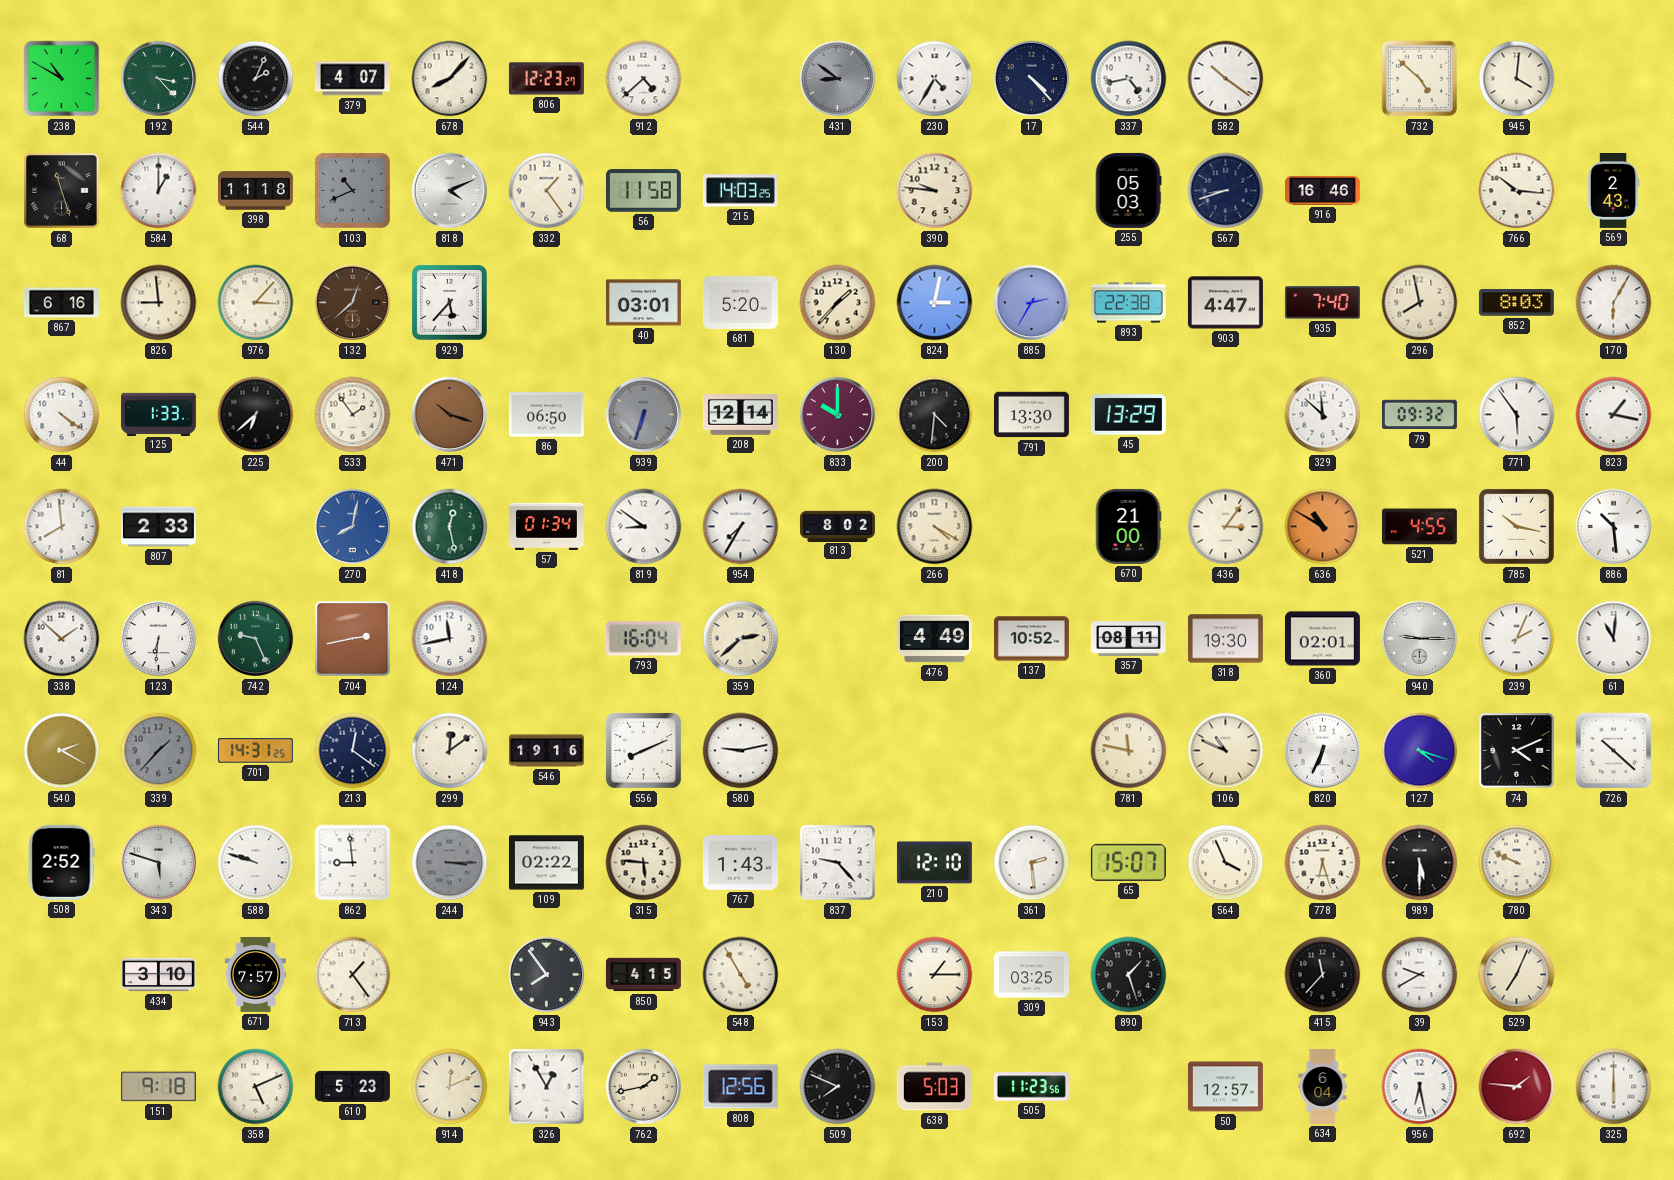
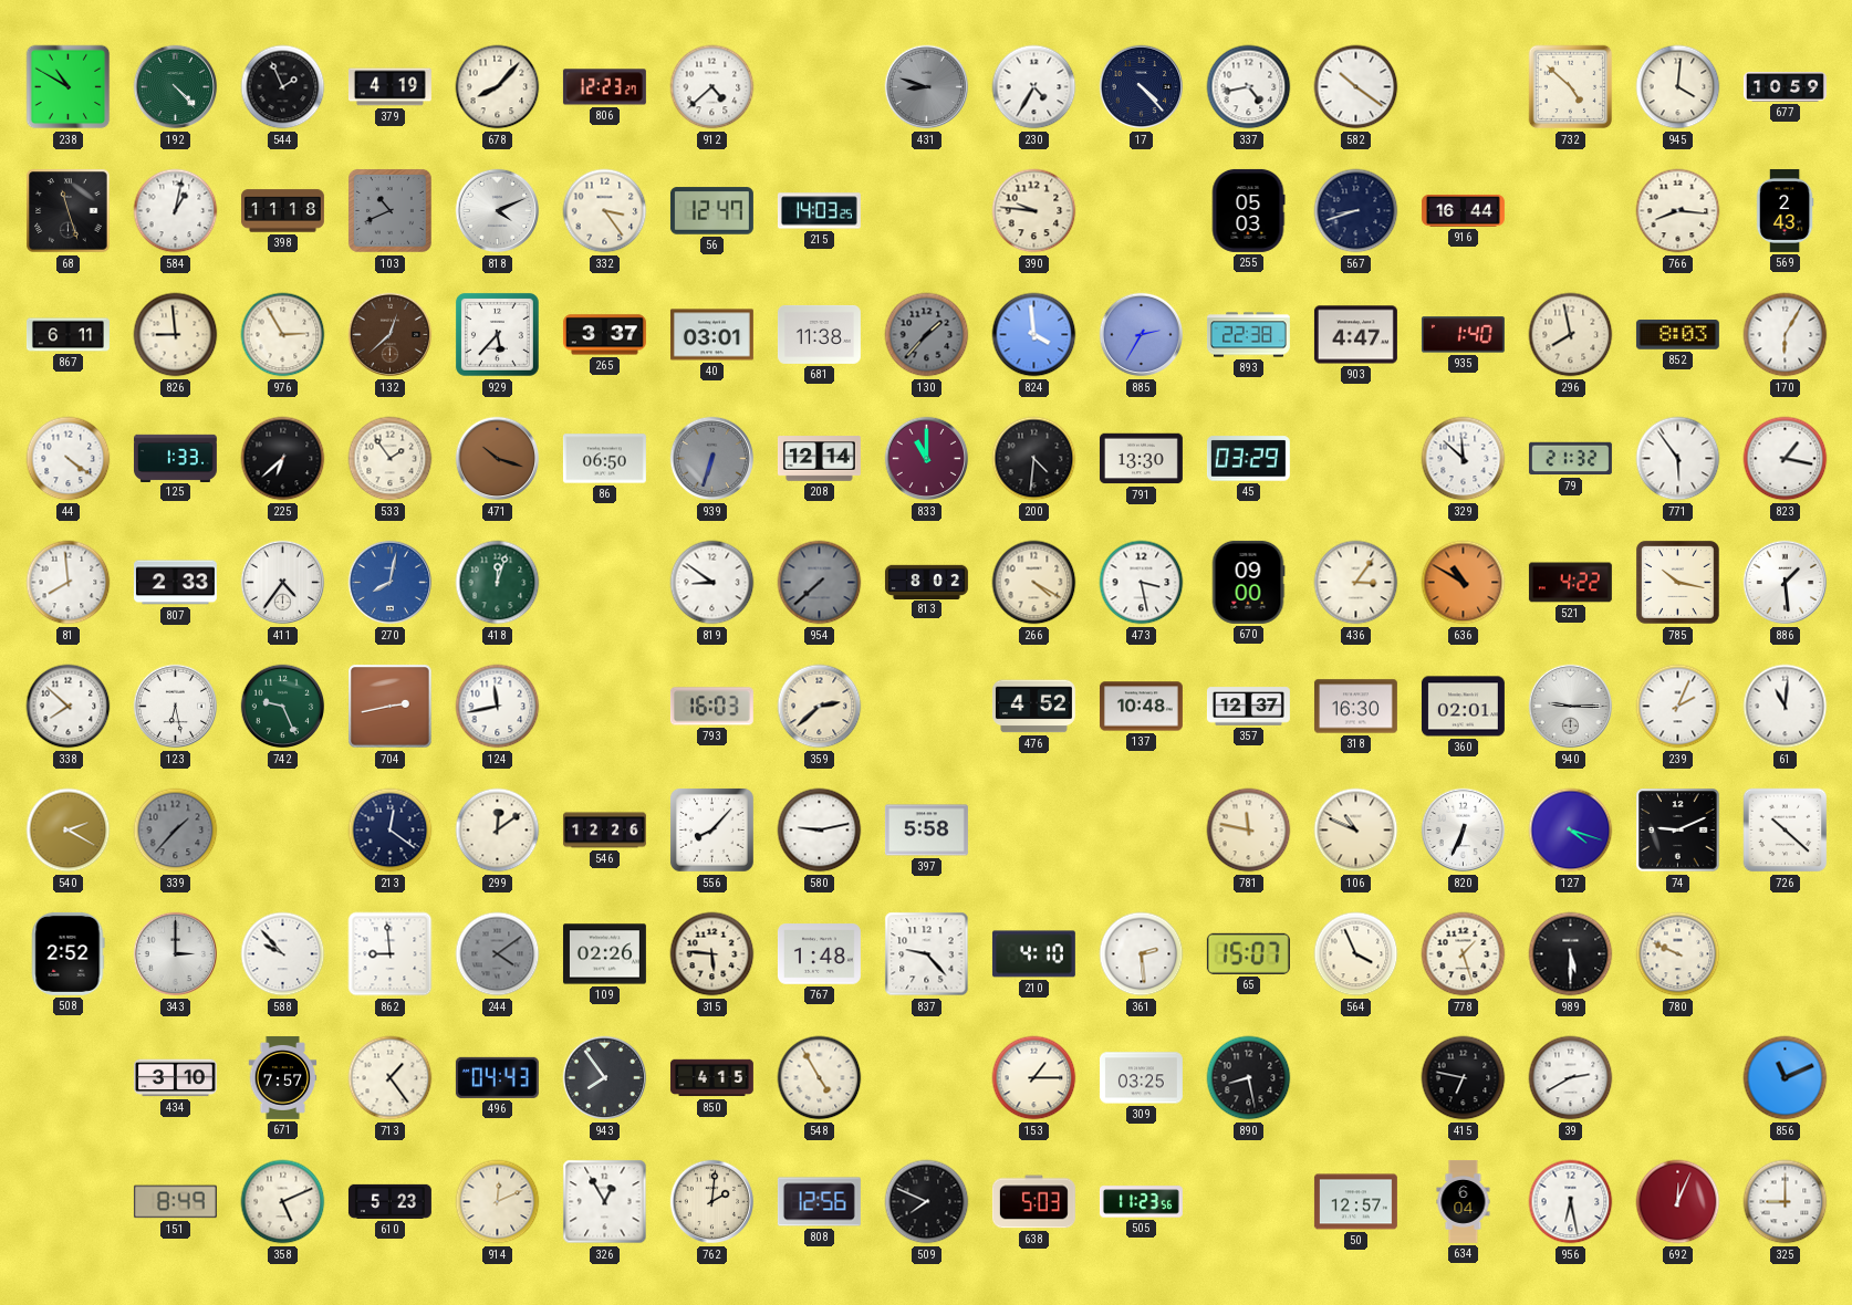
192: 3:23 -> 4:23
544: 2:04 -> 1:56
379: 4:07 -> 4:19
431: 8:51 -> 8:48
677: none -> 10:59
584: 1:00 -> 1:02
332: 1:24 -> 3:24
56: 11:58 -> 12:47
916: 16:46 -> 16:44
766: 10:16 -> 8:16
867: 6:16 -> 6:11
976: 3:07 -> 2:55
265: none -> 3:37
681: 5:20 -> 11:38
130 dial: cream -> grey
824: 3:02 -> 3:59
935: 7:40 -> 1:40
833: 10:00 -> 11:00
45: 13:29 -> 03:29
79: 09:32 -> 21:32
411: none -> 4:36
418: 12:28 -> 12:03
57: 01:34 -> none
954: 7:35 -> 7:38
954 dial: white -> grey
473: none -> 3:28
670: 21:00 -> 09:00
521: 4:55 -> 4:22
886: 10:29 -> 1:29
338: 1:52 -> 7:52
123: 6:31 -> 6:28
793: 16:04 -> 16:03
476: 4:49 -> 4:52
137: 10:52 -> 10:48
357: 08:11 -> 12:37
318: 19:30 -> 16:30
701: 14:31 -> none
546: 19:16 -> 12:26
556: 8:11 -> 8:07
397: none -> 5:58
74: 4:11 -> 9:11
343: 5:48 -> 3:00
588: 9:48 -> 9:53
244: 3:15 -> 4:09
109: 02:22 -> 02:26
767: 1:43 -> 1:48
210: 12:10 -> 4:10
778: 6:27 -> 1:27
496: none -> 04:43
890: 1:27 -> 8:28
415: 11:37 -> 6:47
39: 9:40 -> 2:40
529: 7:04 -> none
856: none -> 11:11
151: 9:18 -> 8:49
762: 1:43 -> 2:01
692: 1:46 -> 12:04
325: 6:00 -> 9:00
